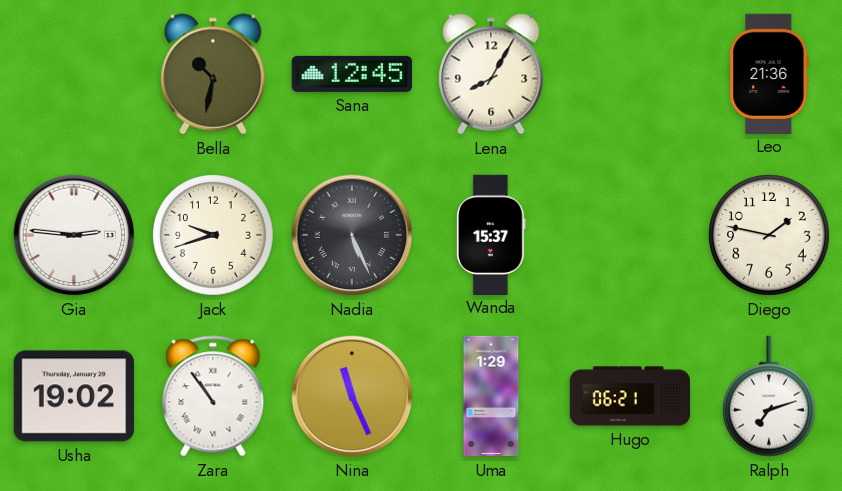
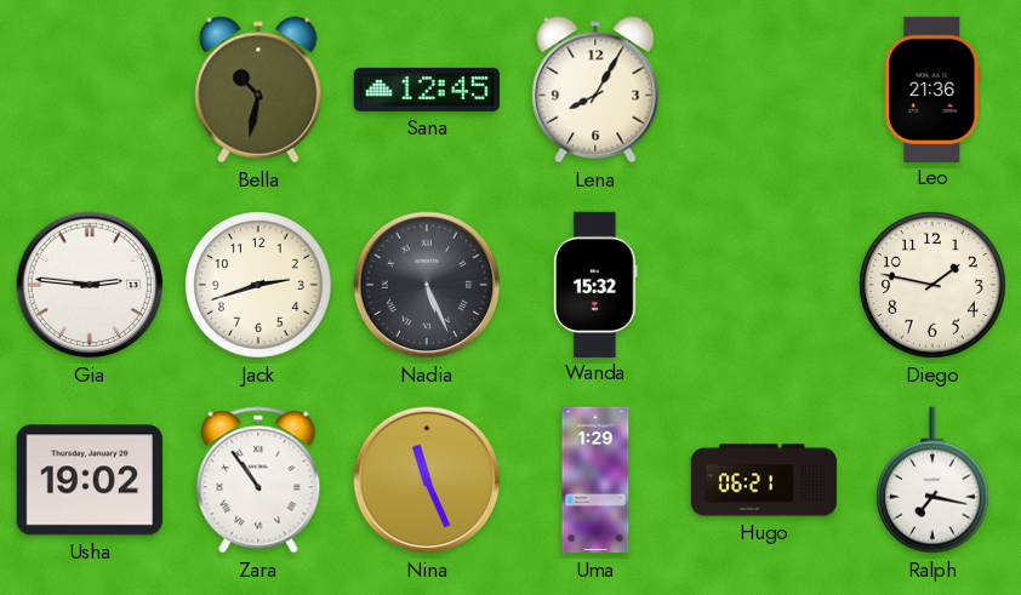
Jack: 9:42 -> 2:42
Wanda: 15:37 -> 15:32
Ralph: 7:12 -> 7:17
